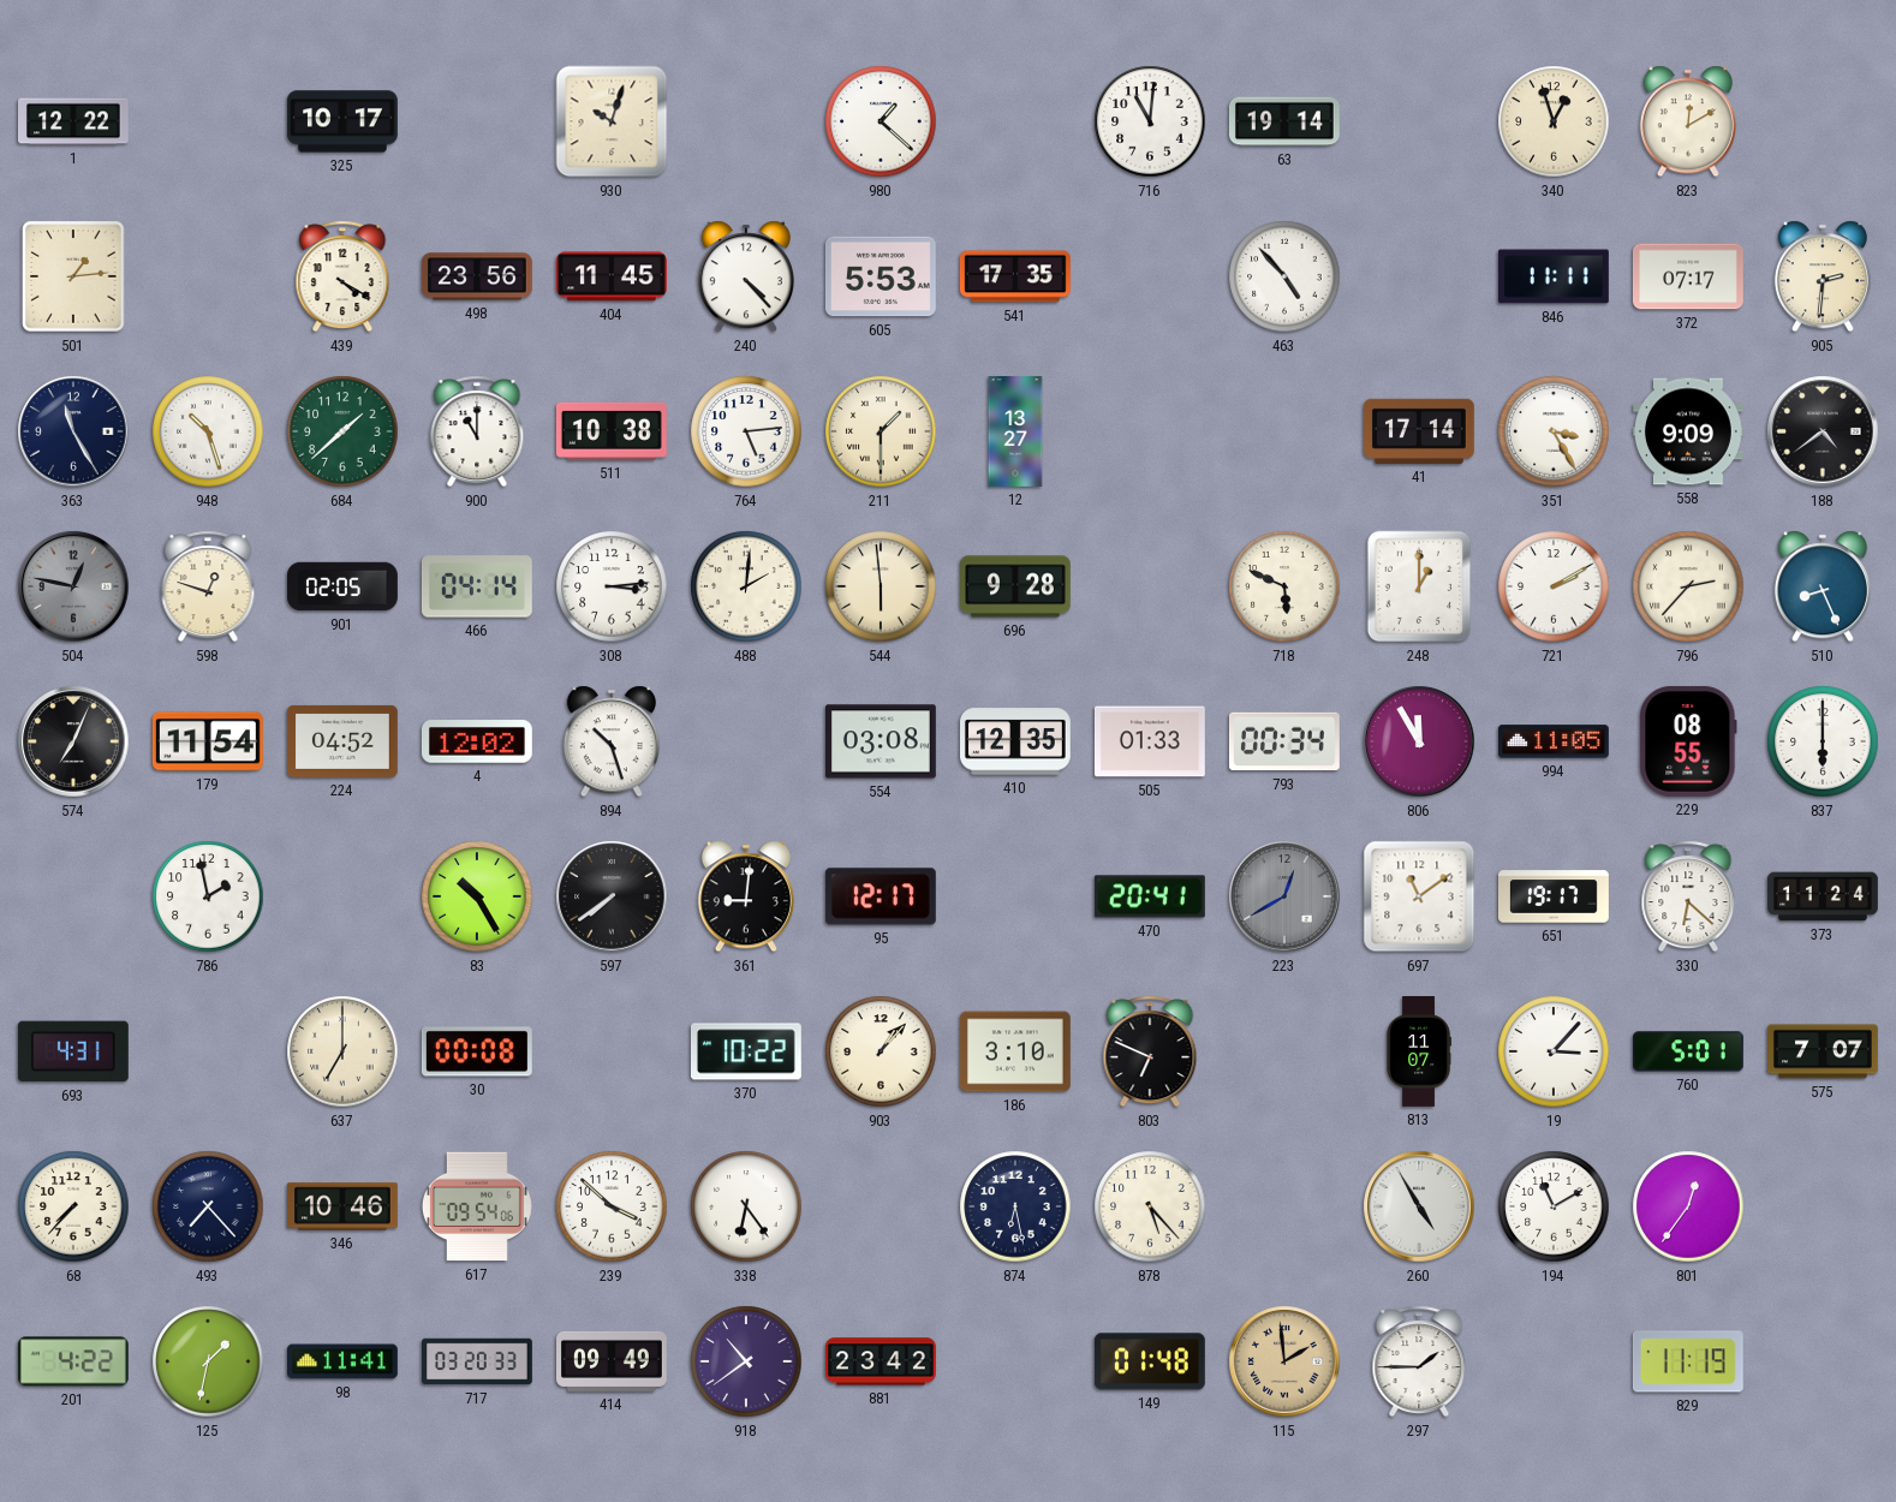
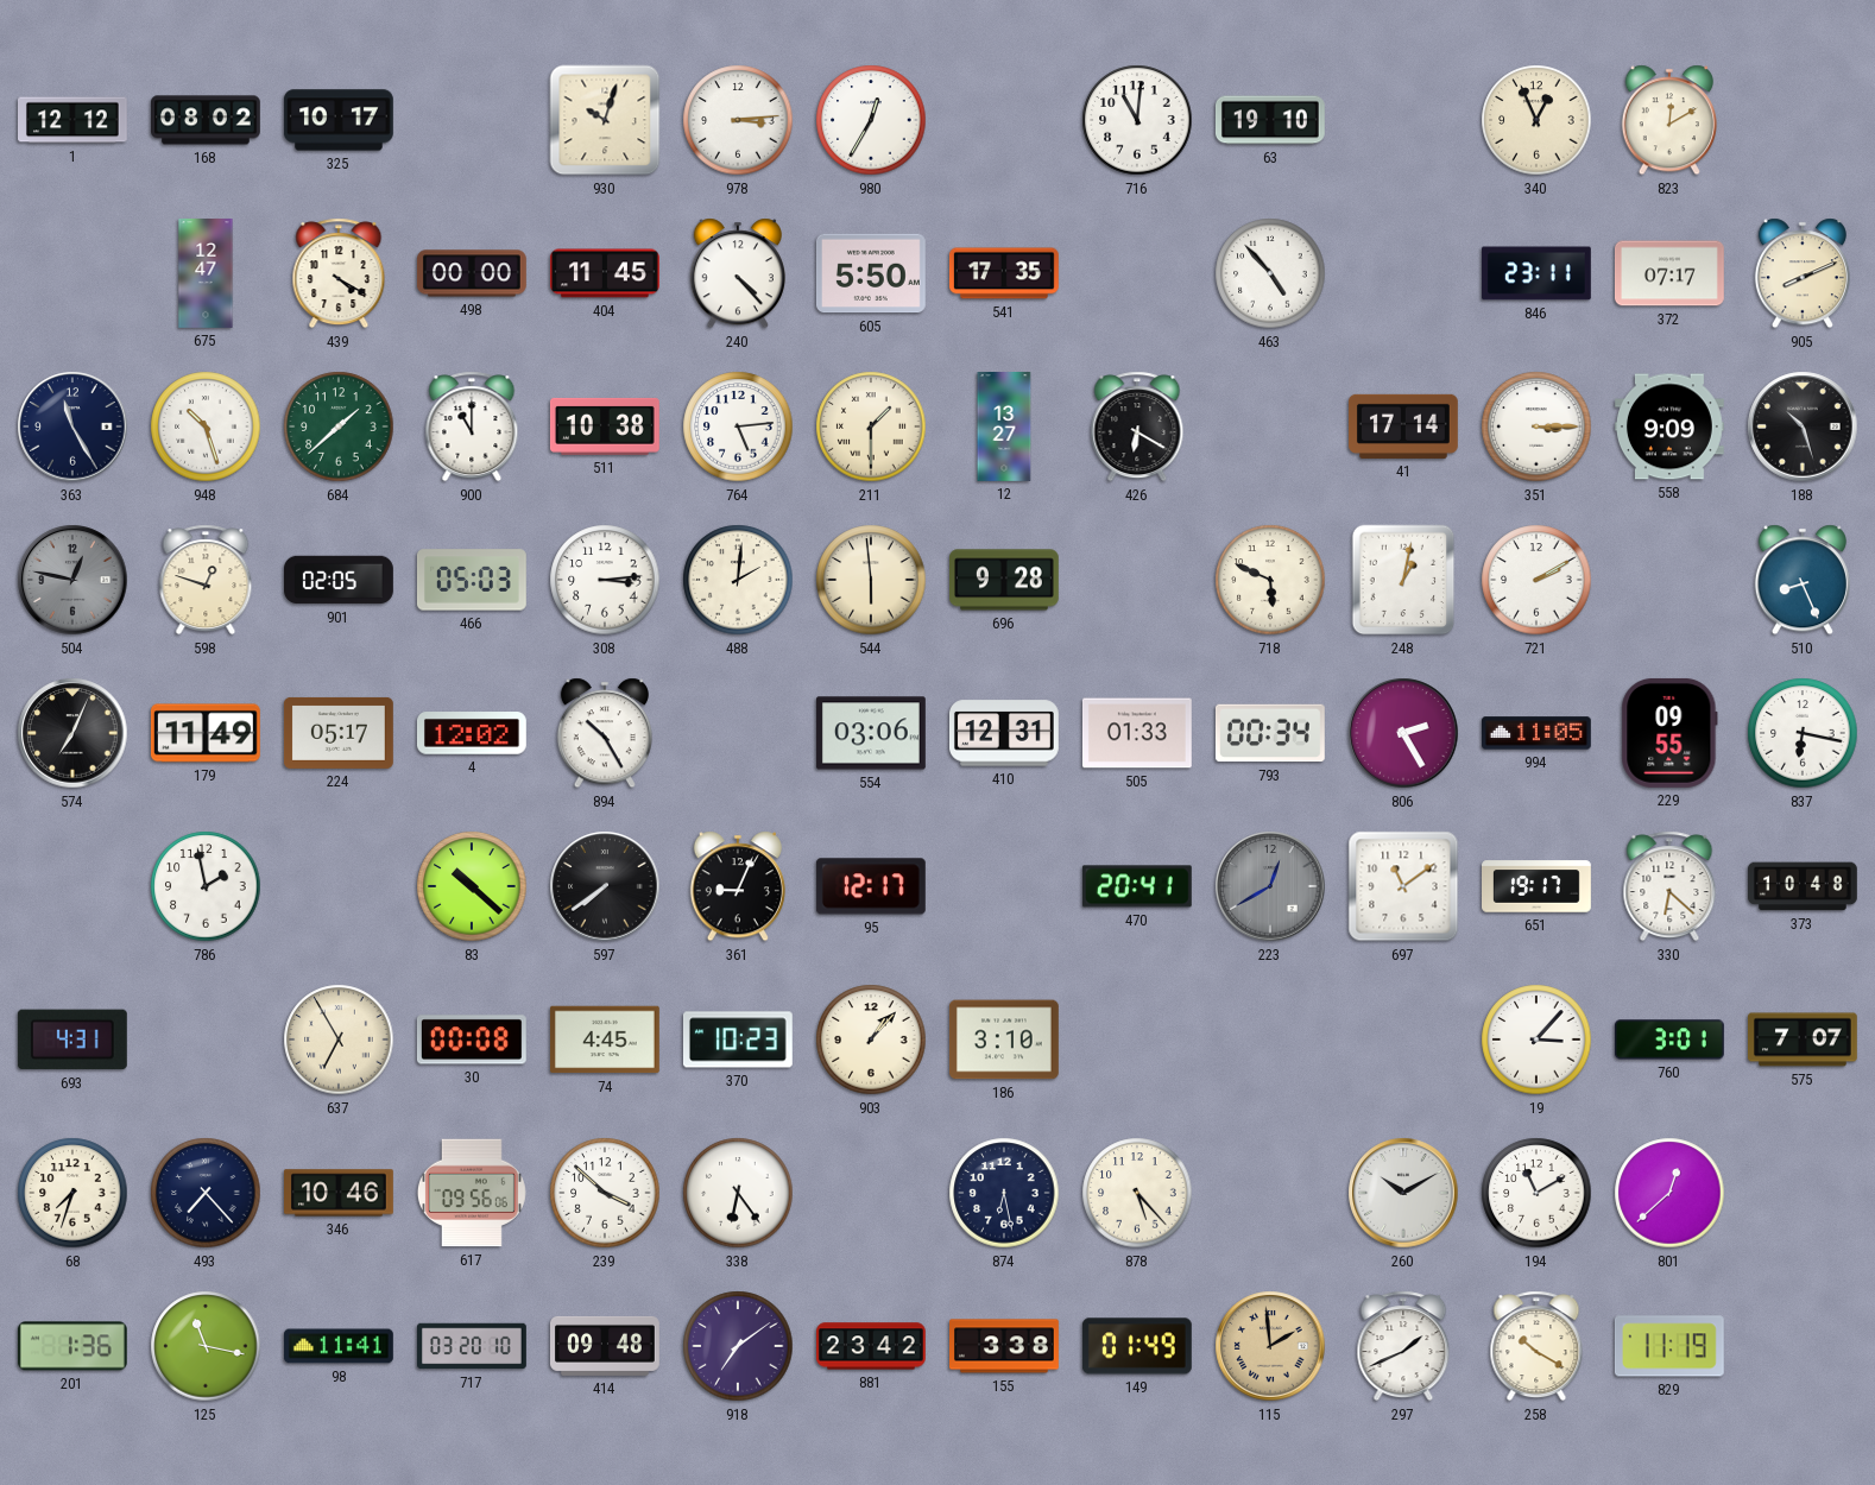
1: 12:22 -> 12:12
168: none -> 08:02
978: none -> 3:14
980: 1:22 -> 12:35
63: 19:14 -> 19:10
340: 12:57 -> 12:56
501: 1:14 -> none
675: none -> 12:47
498: 23:56 -> 00:00
605: 5:53 -> 5:50
846: 11:11 -> 23:11
905: 2:31 -> 8:11
426: none -> 6:20
351: 3:25 -> 3:15
188: 4:39 -> 10:27
466: 04:14 -> 05:03
248: 1:00 -> 1:02
796: 2:37 -> none
179: 11:54 -> 11:49
224: 04:52 -> 05:17
894: 10:27 -> 10:25
554: 03:08 -> 03:06
410: 12:35 -> 12:31
806: 11:55 -> 2:25
229: 08:55 -> 09:55
837: 6:00 -> 6:17
83: 10:25 -> 10:22
361: 9:01 -> 9:04
373: 11:24 -> 10:48
637: 7:00 -> 6:55
74: none -> 4:45
370: 10:22 -> 10:23
803: 6:49 -> none
813: 11:07 -> none
760: 5:01 -> 3:01
68: 7:37 -> 7:33
617: 09:54 -> 09:56
260: 4:55 -> 10:10
801: 12:36 -> 12:38
201: 4:22 -> 1:36
125: 1:32 -> 11:17
717: 03:20:33 -> 03:20:10
414: 09:49 -> 09:48
918: 10:39 -> 7:09
155: none -> 3:38
149: 01:48 -> 01:49
297: 1:45 -> 1:41
258: none -> 10:20
